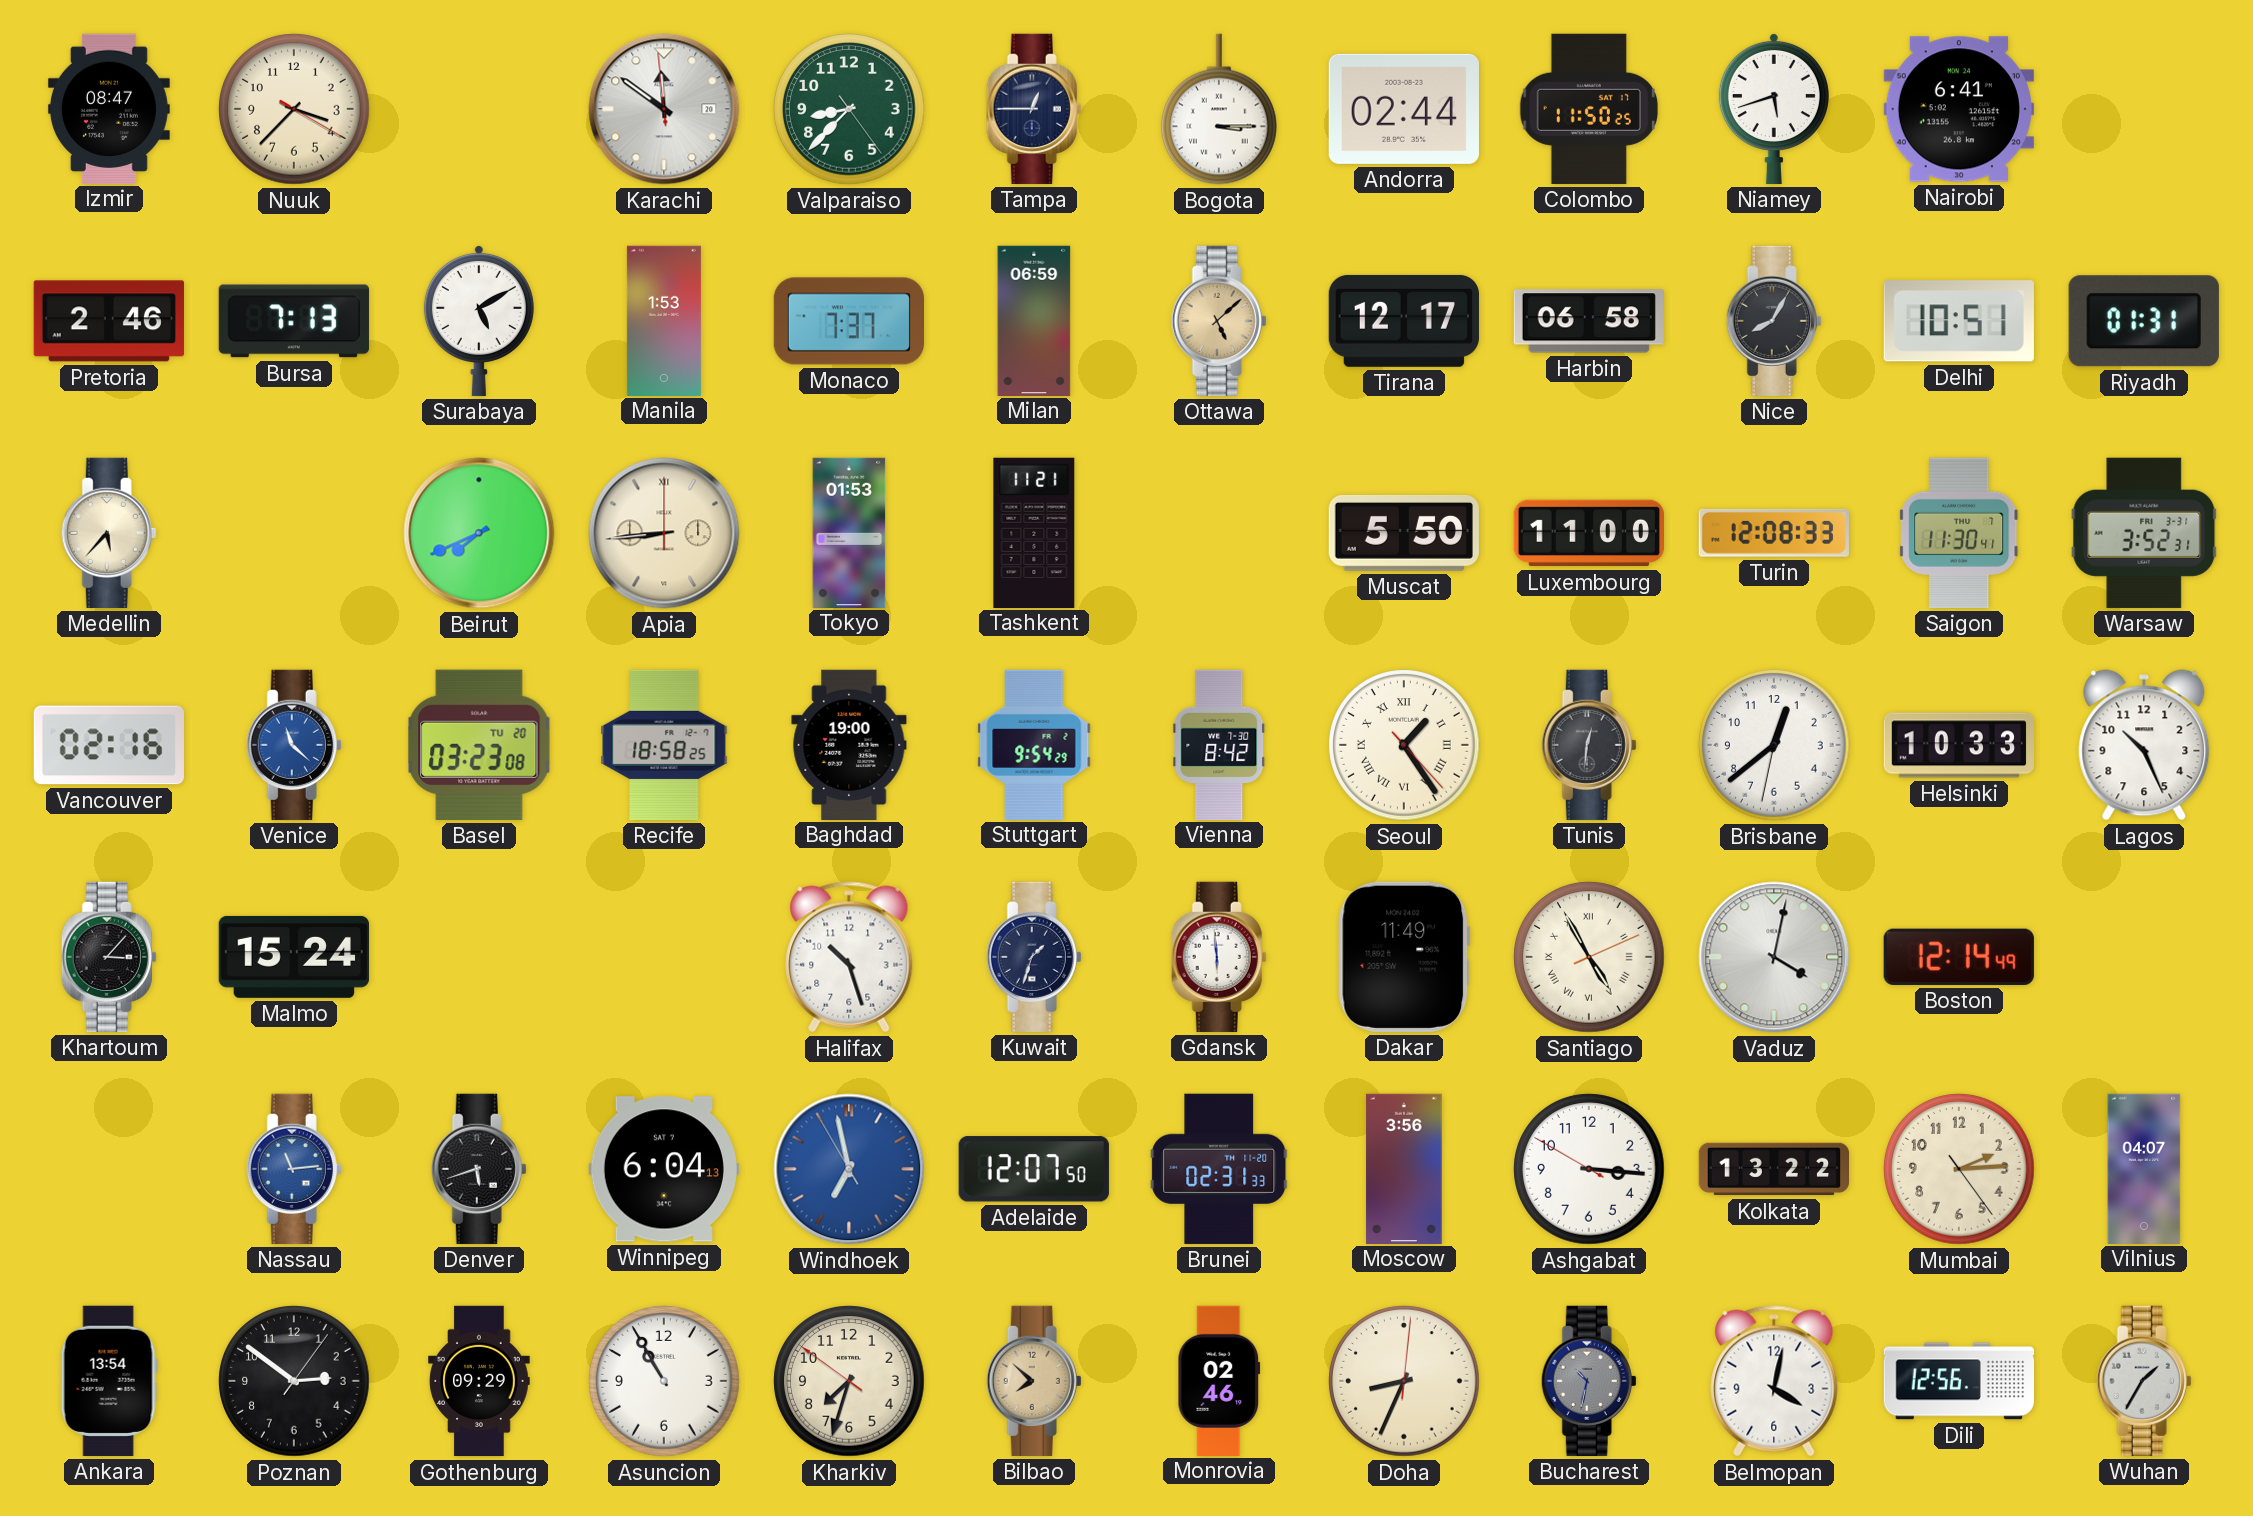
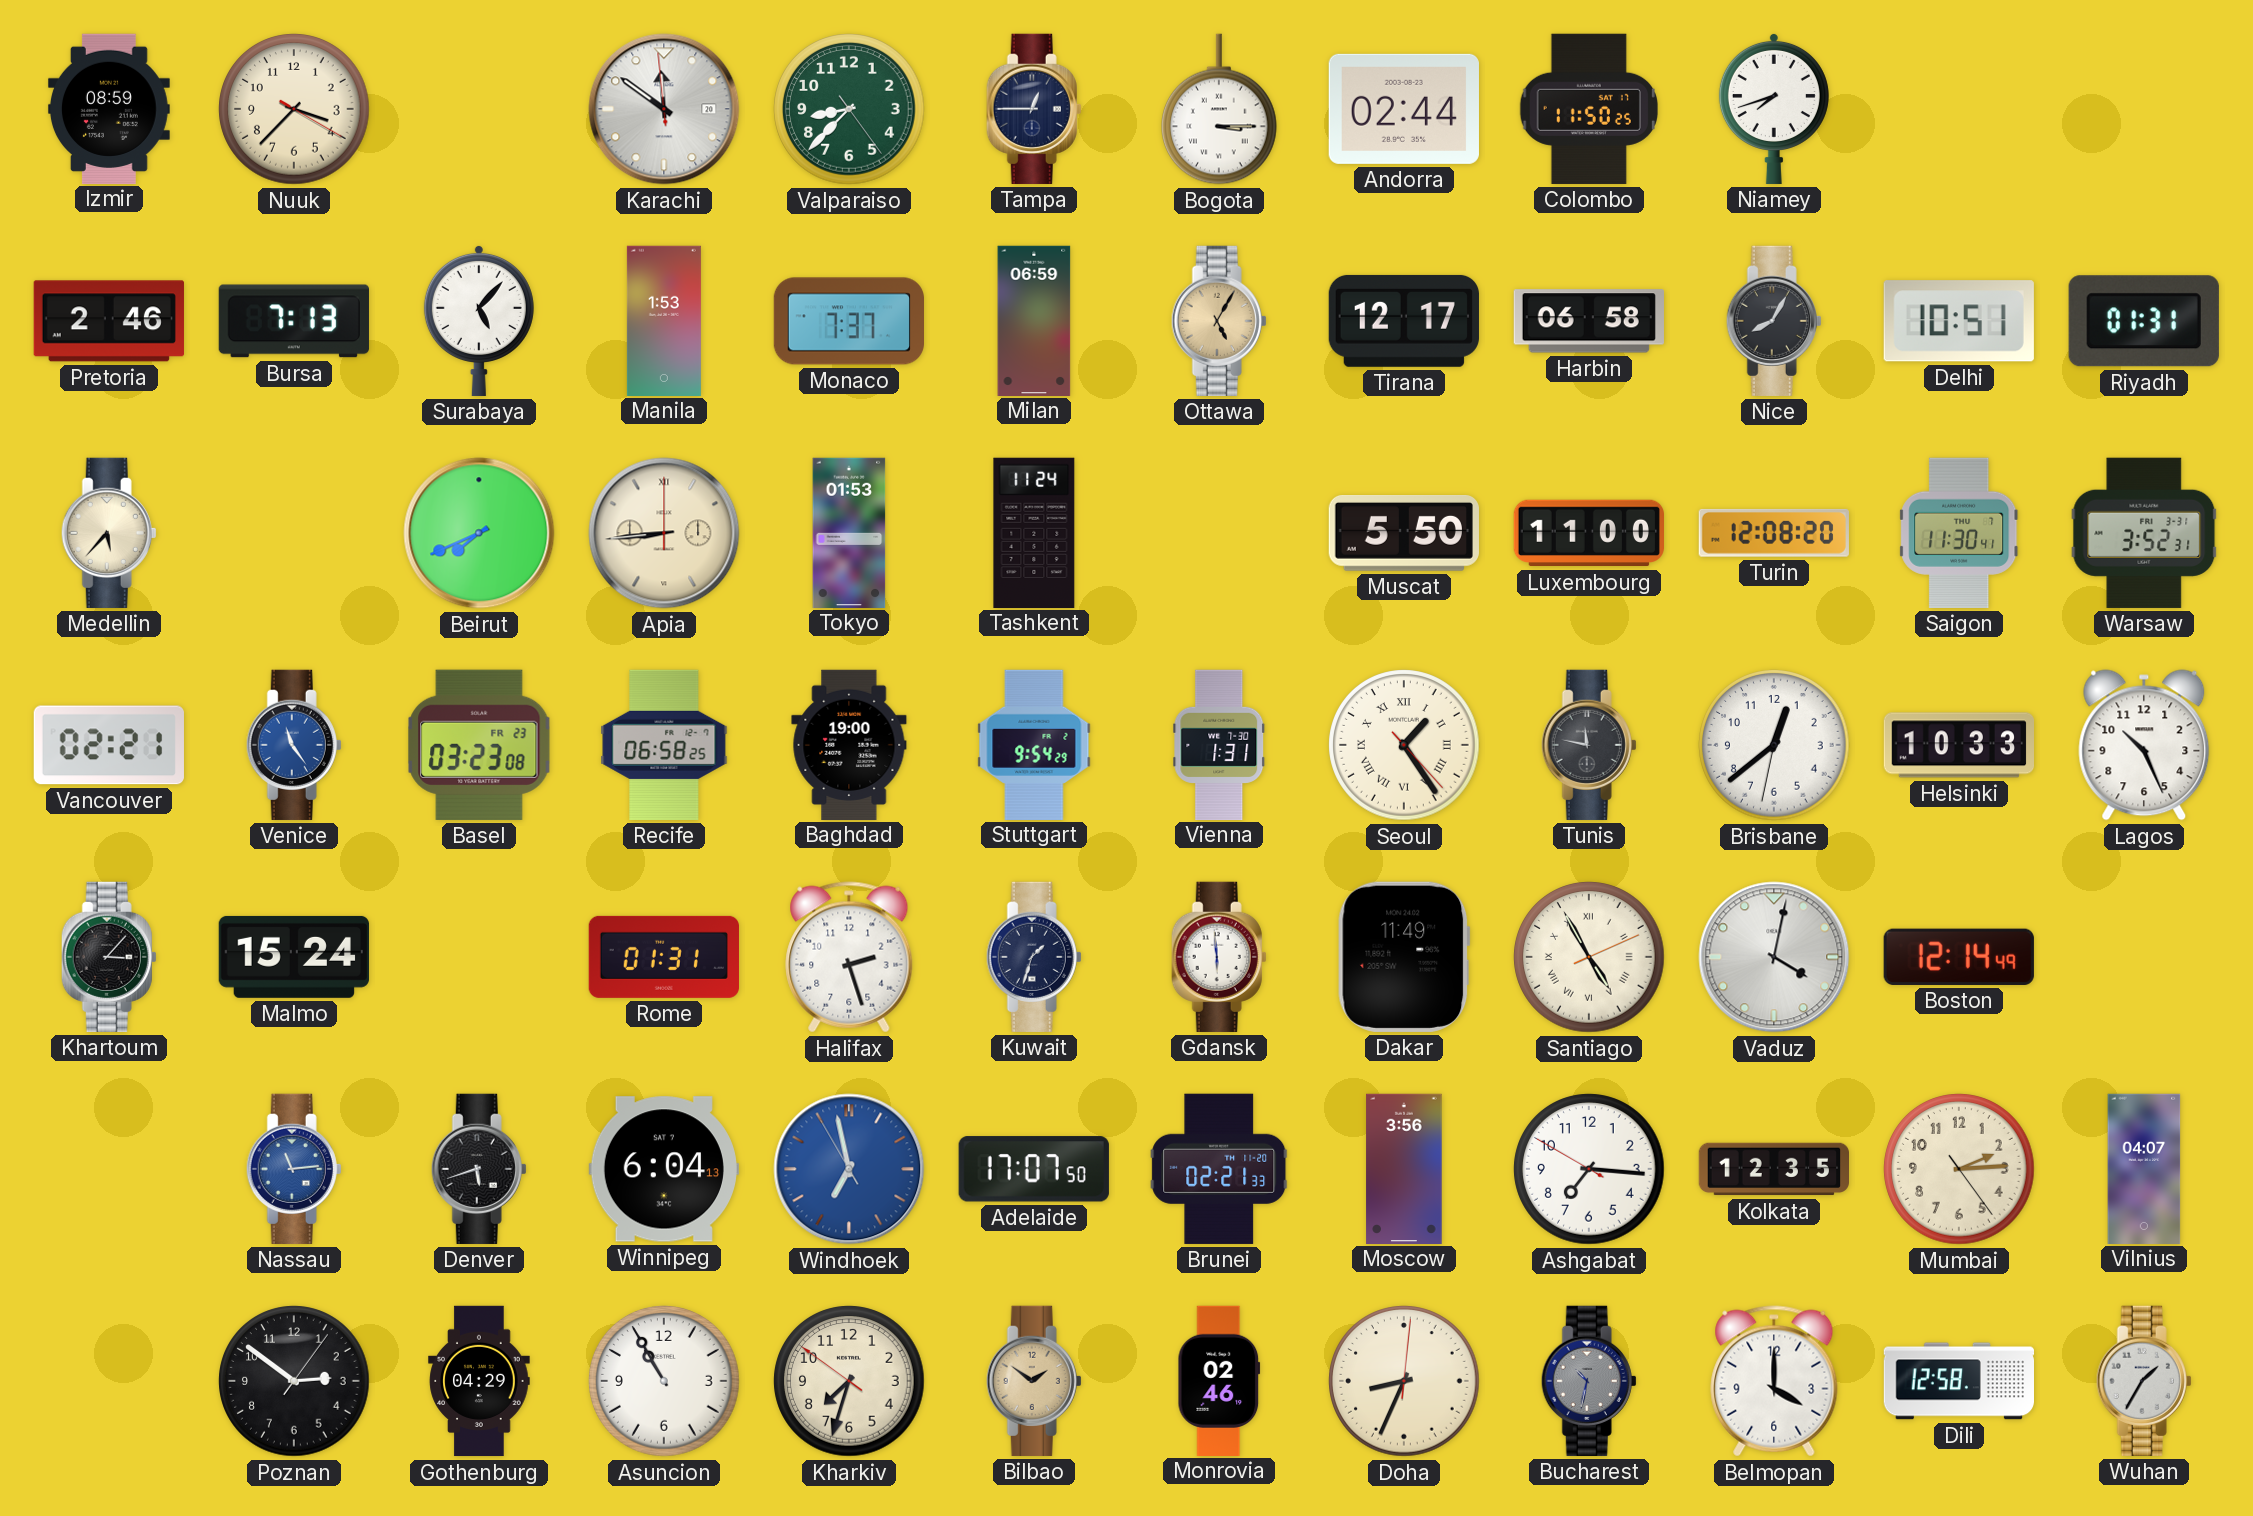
Izmir: 08:47 -> 08:59
Niamey: 5:42 -> 7:42
Nairobi: 6:41 -> none
Surabaya: 5:10 -> 5:07
Ottawa: 5:08 -> 5:05
Tashkent: 11:21 -> 11:24
Turin: 12:08:33 -> 12:08:20
Vancouver: 02:16 -> 02:21
Venice: 11:22 -> 11:24
Basel date: TU 20 -> FR 23
Recife: 18:58 -> 06:58
Vienna: 8:42 -> 1:31
Tunis: 12:31 -> 11:47
Rome: none -> 01:31
Halifax: 10:27 -> 2:27
Adelaide: 12:07 -> 17:07
Brunei: 02:31 -> 02:21
Ashgabat: 3:15 -> 7:15
Kolkata: 13:22 -> 12:35
Ankara: 13:54 -> none
Gothenburg: 09:29 -> 04:29
Bilbao: 7:52 -> 1:51
Belmopan: 4:02 -> 4:00
Dili: 12:56 -> 12:58
